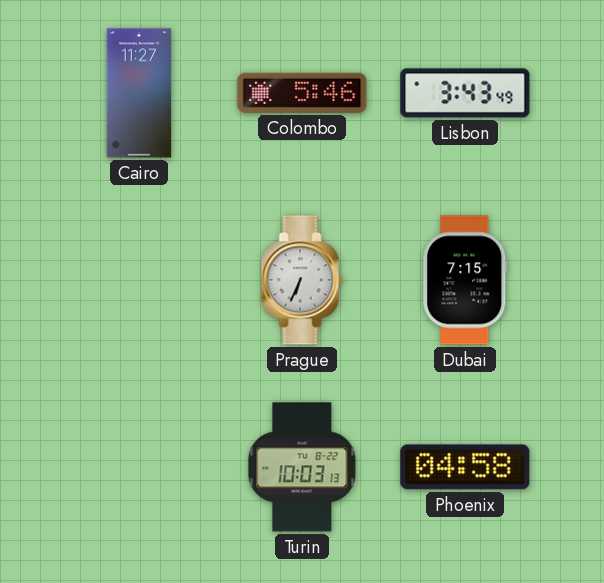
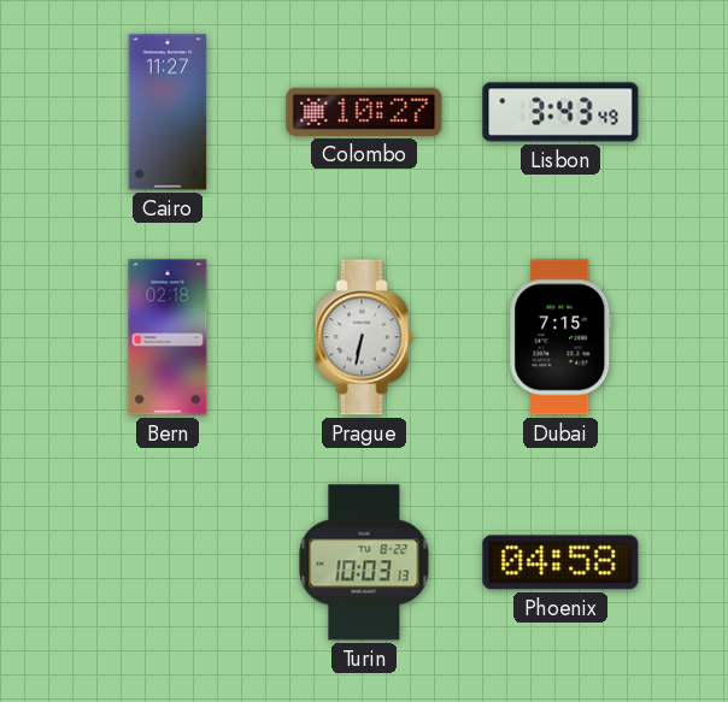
Colombo: 5:46 -> 10:27
Bern: none -> 02:18
Prague: 6:34 -> 6:32
